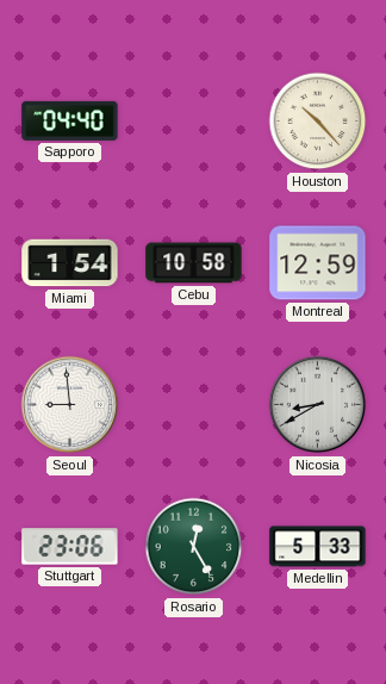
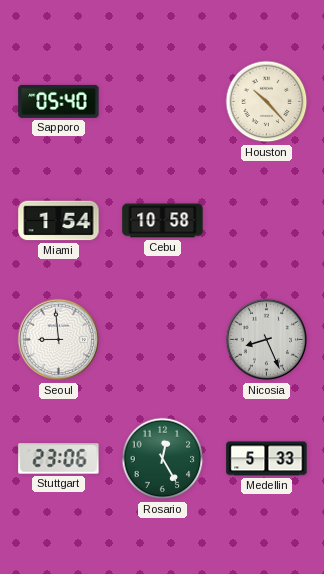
Sapporo: 04:40 -> 05:40
Montreal: 12:59 -> none
Nicosia: 8:40 -> 8:26
